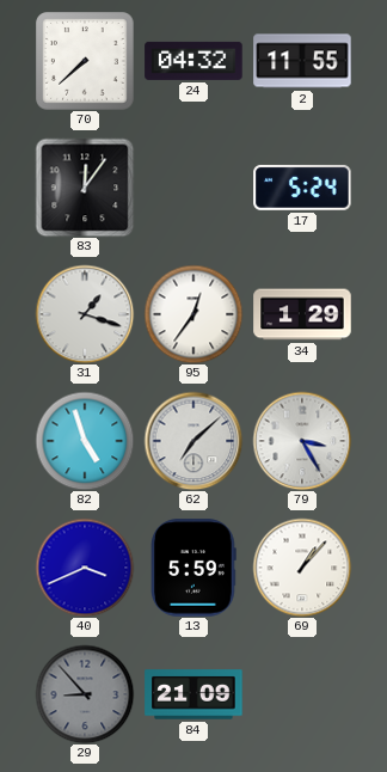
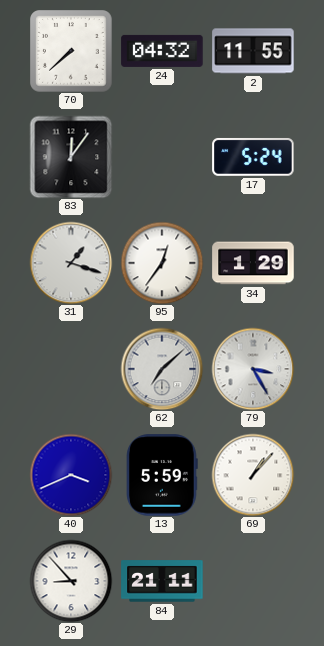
82: 4:57 -> none
29 dial: grey -> white
84: 21:09 -> 21:11
